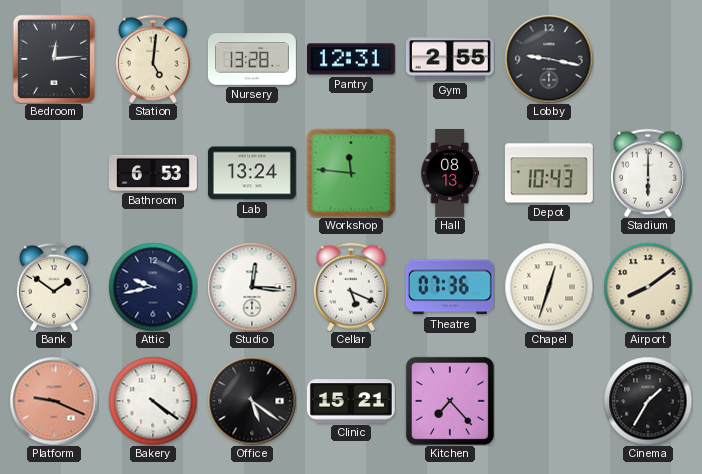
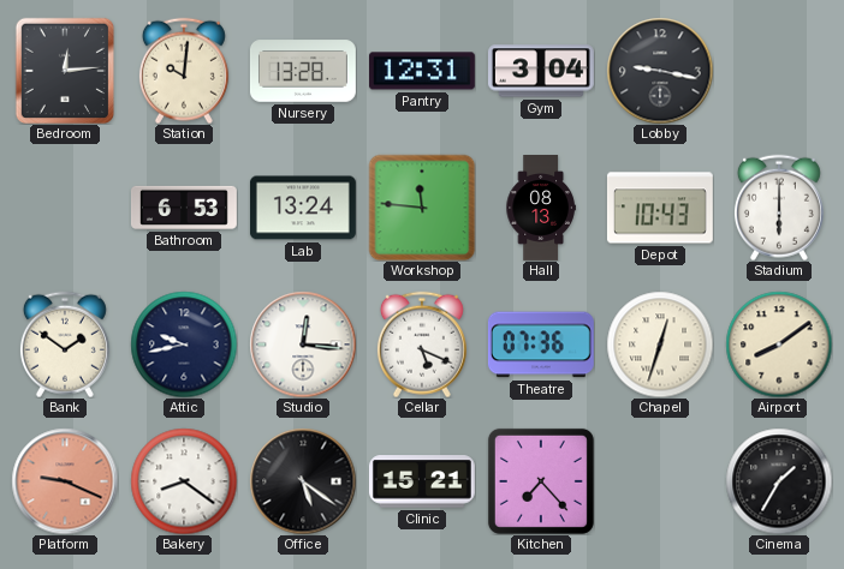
Station: 5:01 -> 10:01
Gym: 2:55 -> 3:04
Bakery: 4:21 -> 8:21
